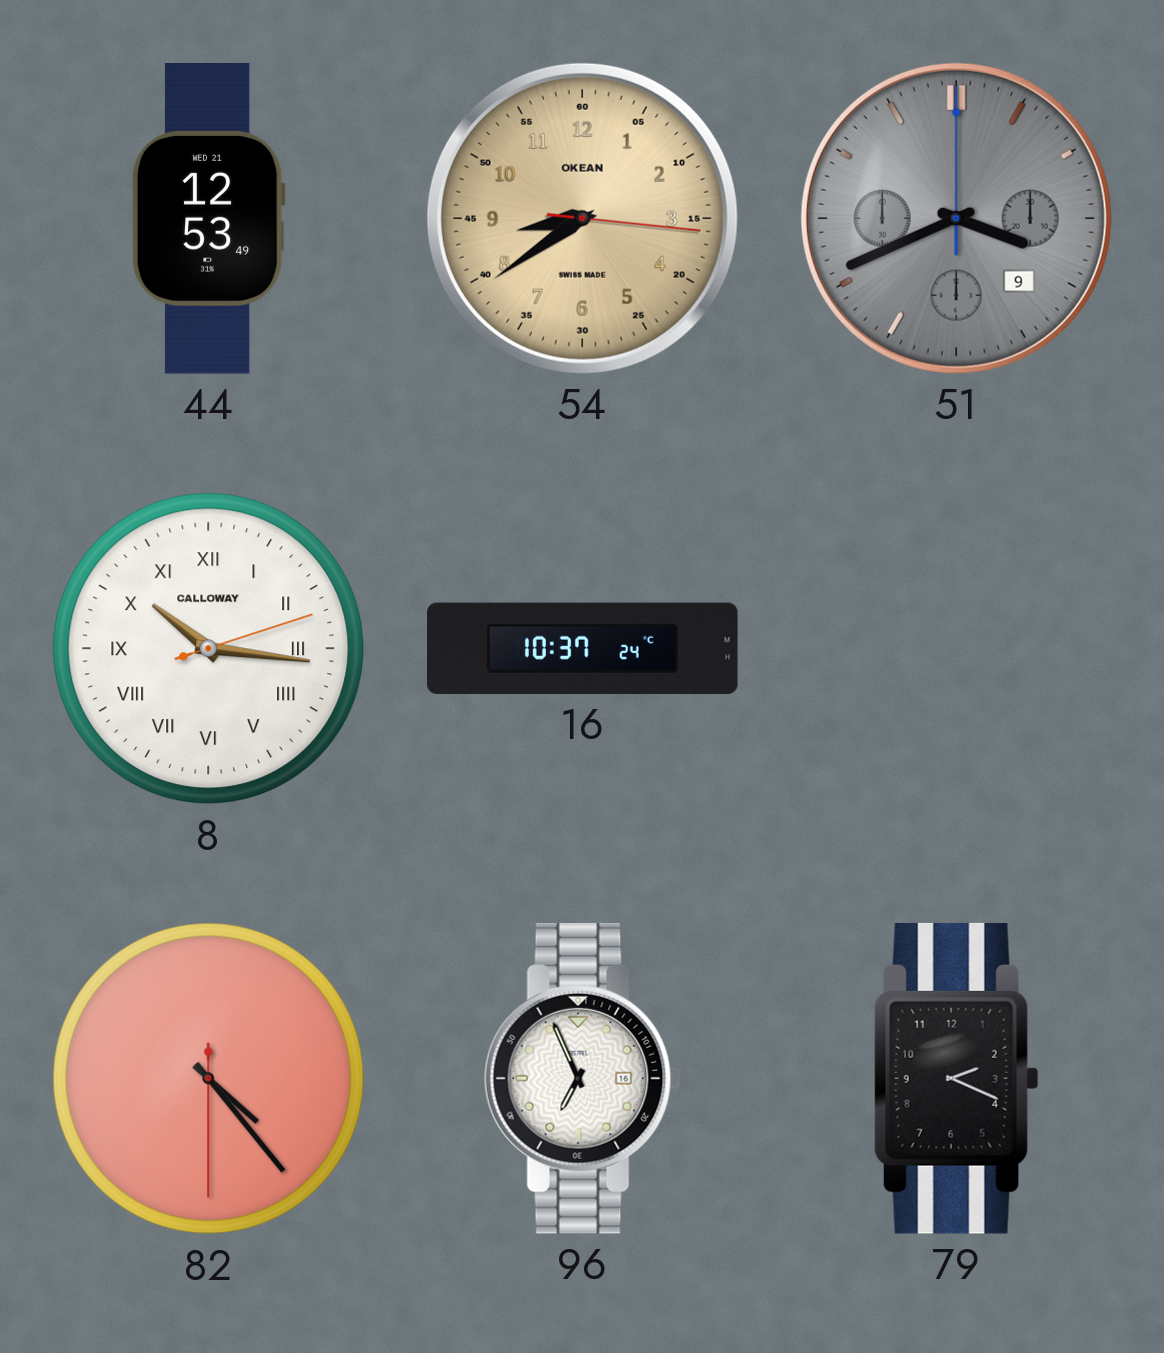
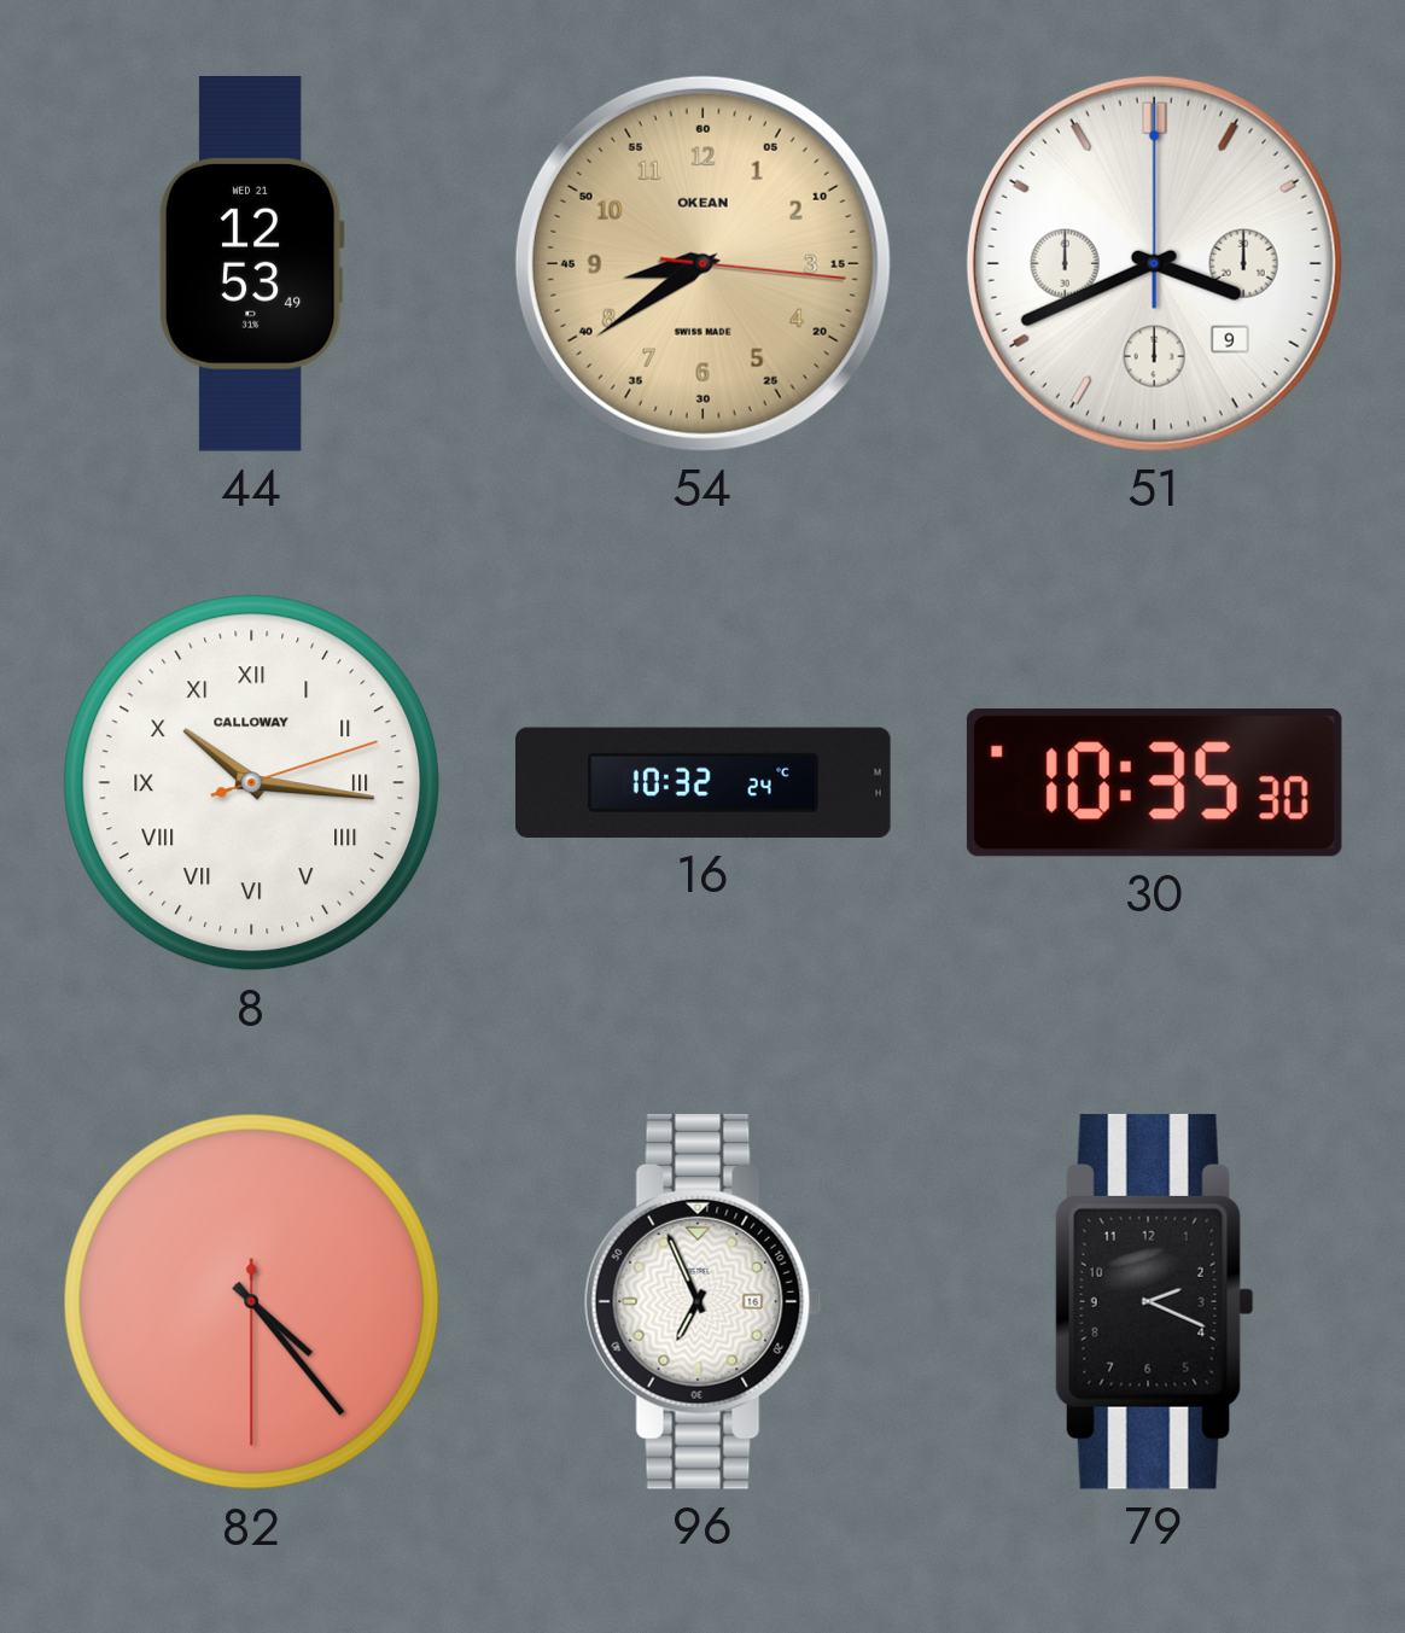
51 dial: grey -> white
16: 10:37 -> 10:32
30: none -> 10:35
